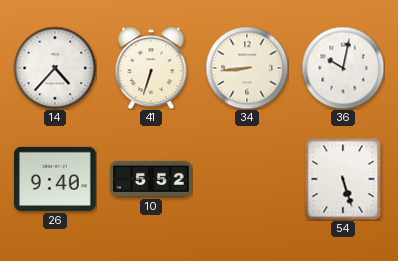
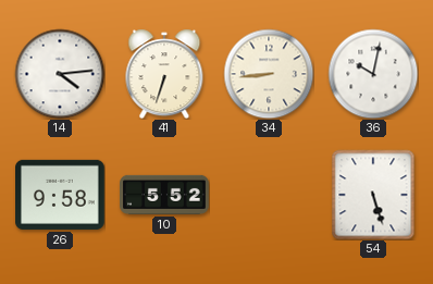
14: 4:37 -> 4:14
26: 9:40 -> 9:58
